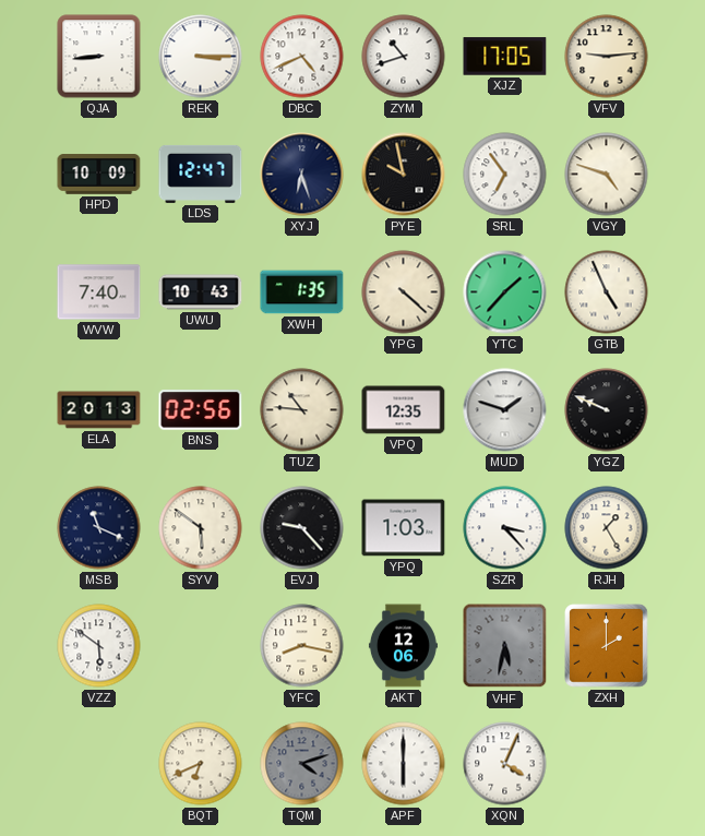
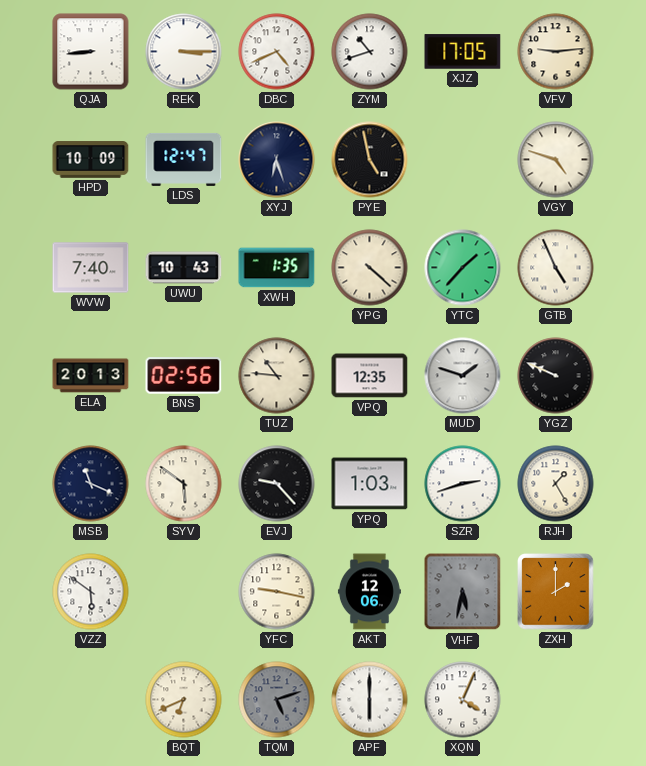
PYE: 9:58 -> 4:58
SRL: 6:54 -> none
SZR: 3:23 -> 2:42
YFC: 8:17 -> 9:17
TQM: 4:12 -> 5:12
